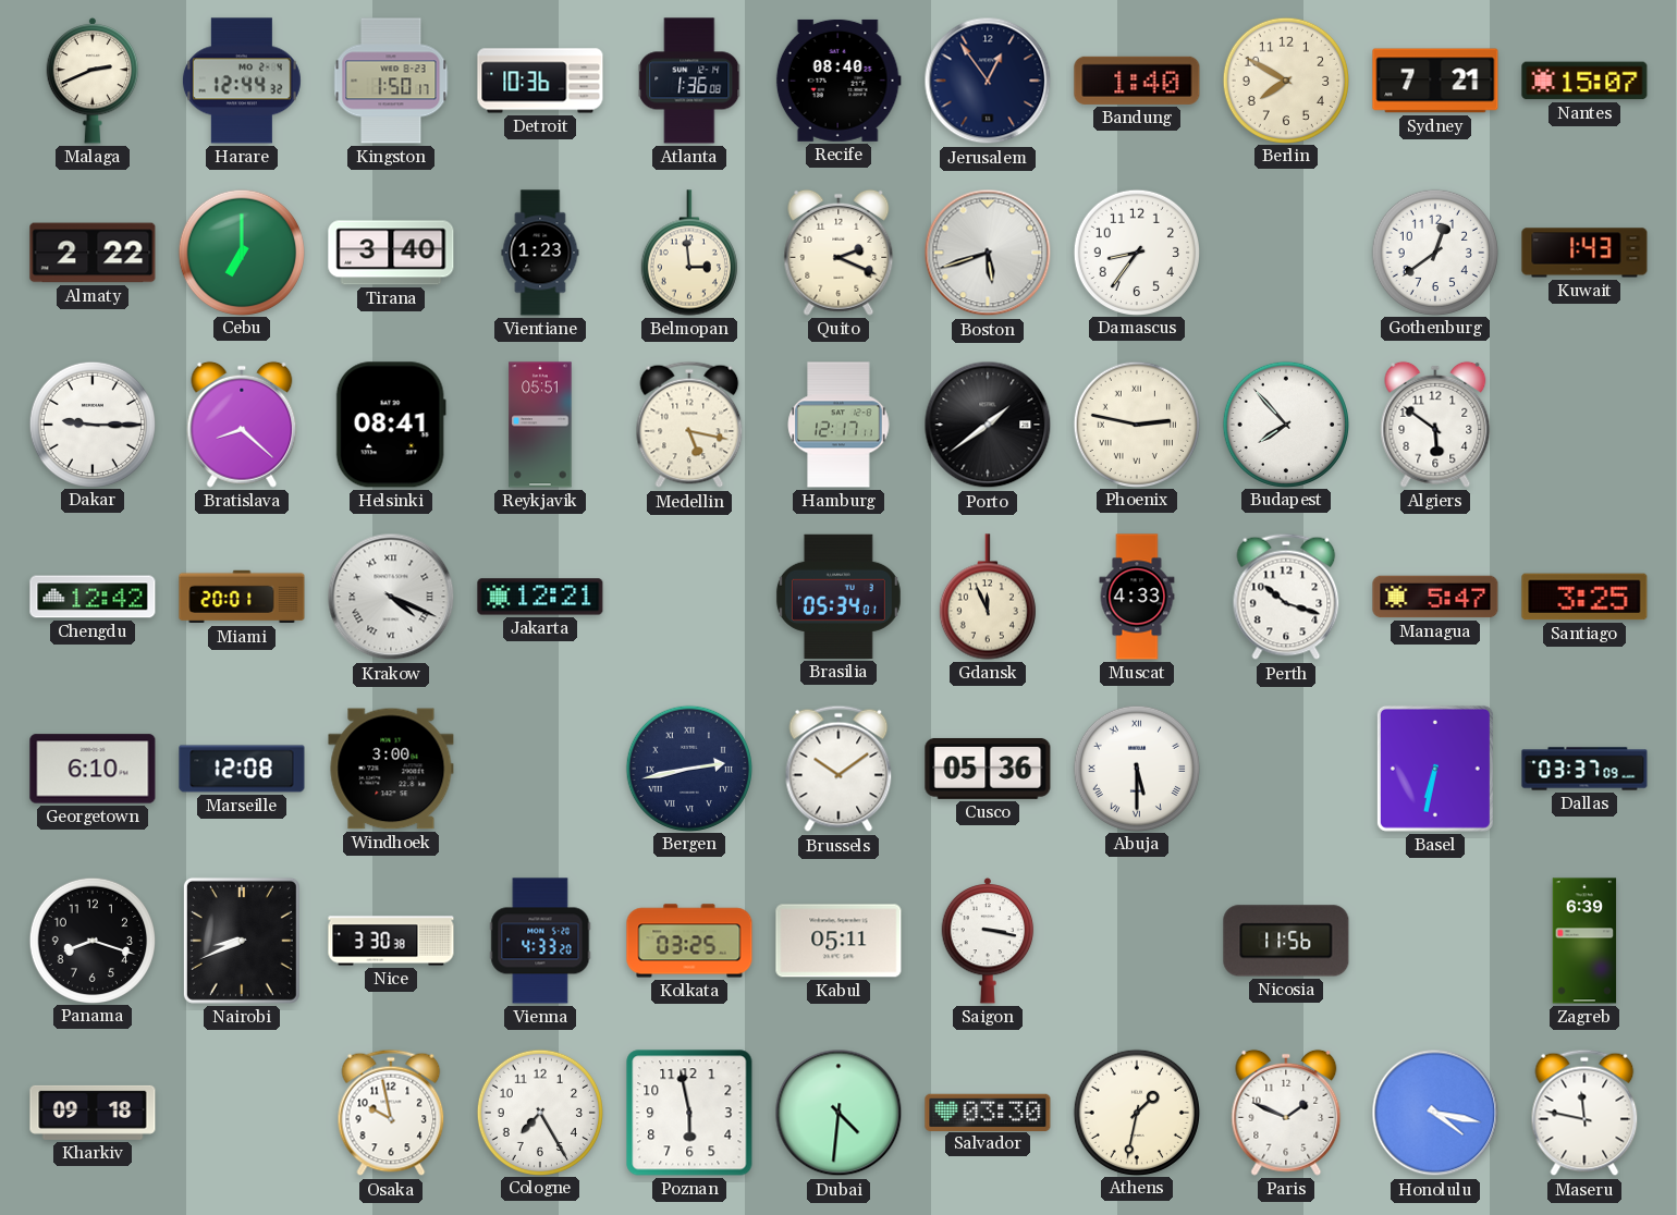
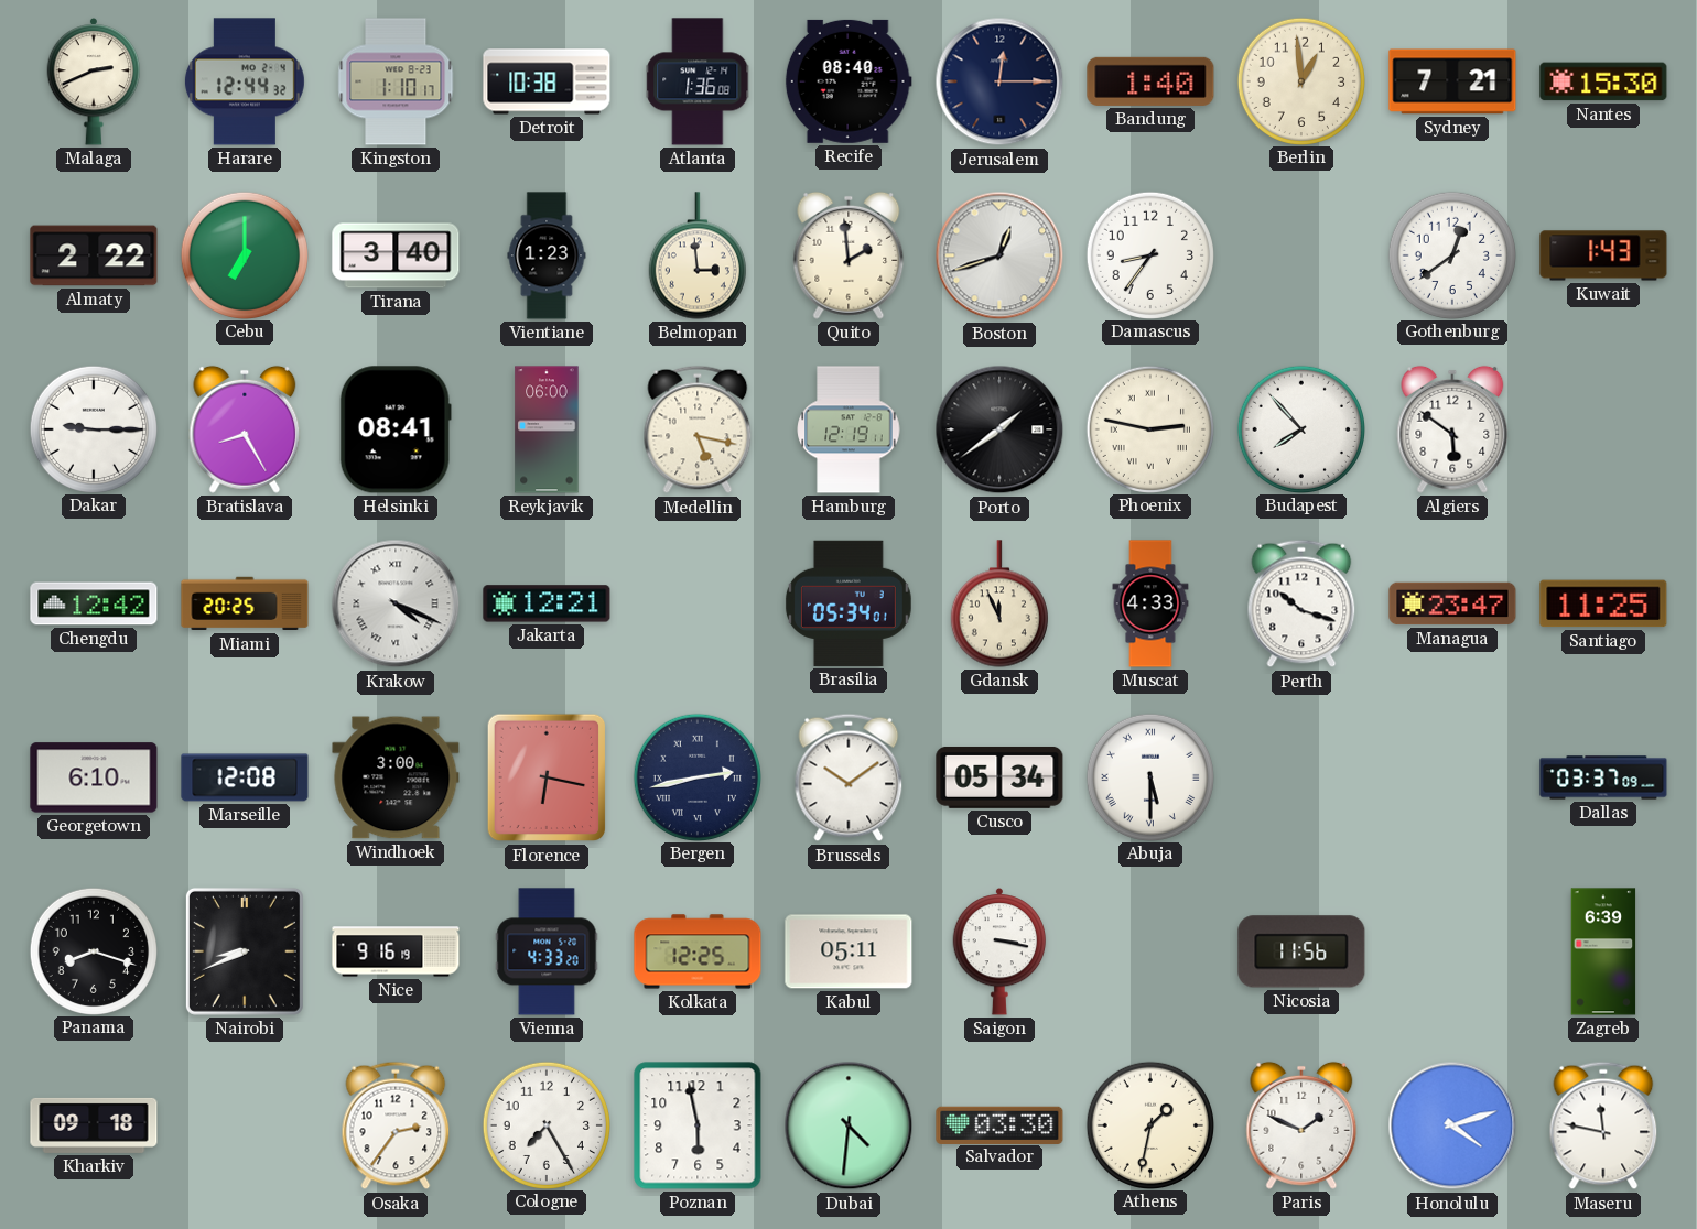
Kingston: 1:50 -> 1:10
Detroit: 10:36 -> 10:38
Jerusalem: 12:54 -> 12:15
Berlin: 7:50 -> 12:59
Nantes: 15:07 -> 15:30
Quito: 2:19 -> 1:59
Boston: 5:42 -> 12:42
Bratislava: 8:22 -> 8:25
Reykjavik: 05:51 -> 06:00
Hamburg: 12:17 -> 12:19
Miami: 20:01 -> 20:25
Managua: 5:47 -> 23:47
Santiago: 3:25 -> 11:25
Florence: none -> 6:17
Cusco: 05:36 -> 05:34
Basel: 6:32 -> none
Nice: 3:30 -> 9:16
Kolkata: 03:25 -> 12:25
Osaka: 9:58 -> 2:36
Honolulu: 4:17 -> 4:12
